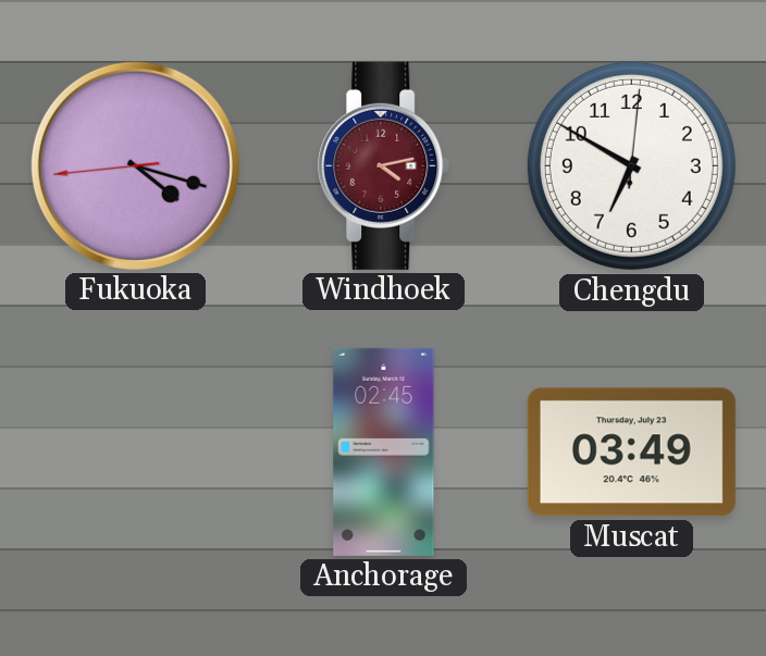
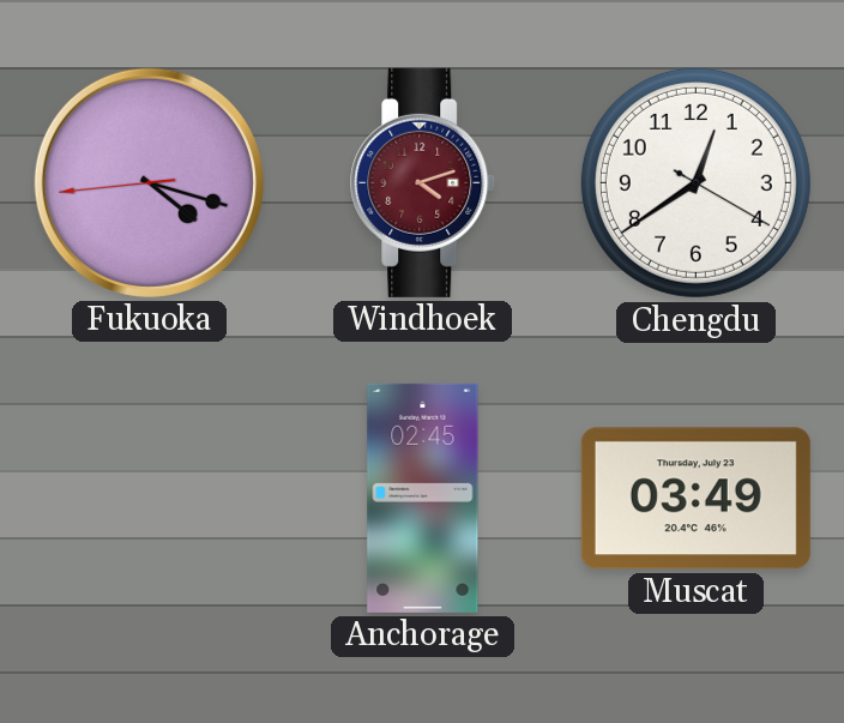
Windhoek: 4:13 -> 4:12
Chengdu: 6:50 -> 12:39
